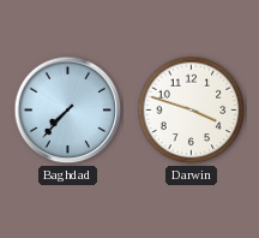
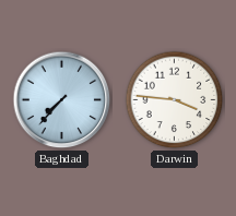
Darwin: 3:48 -> 3:46
